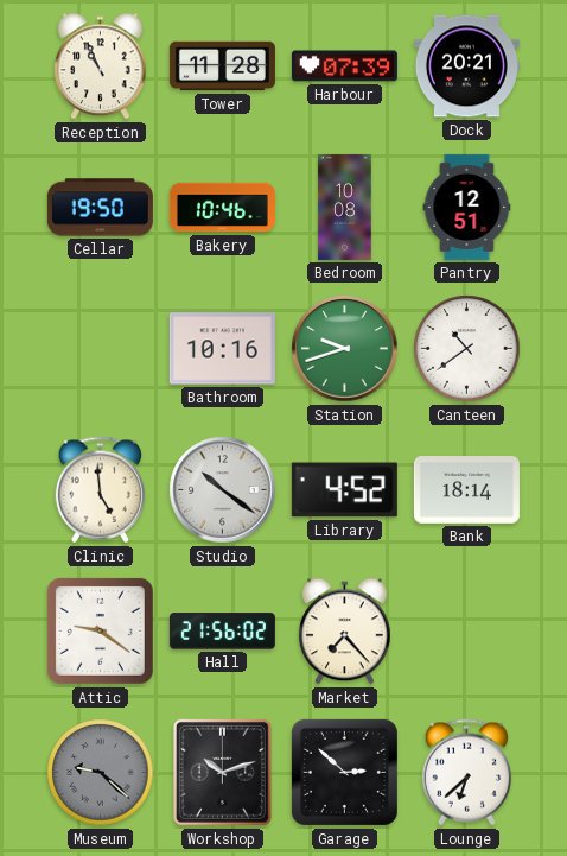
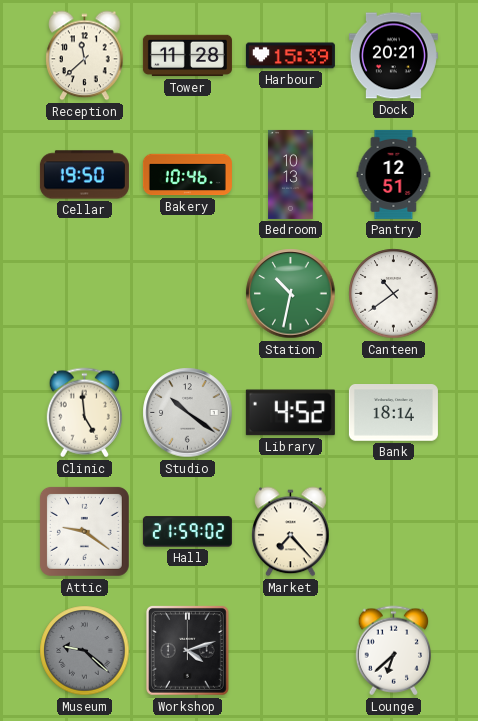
Reception: 10:56 -> 11:38
Harbour: 07:39 -> 15:39
Bedroom: 10:08 -> 10:13
Bathroom: 10:16 -> none
Station: 9:42 -> 10:32
Hall: 21:56 -> 21:59
Workshop: 10:12 -> 4:12
Garage: 2:52 -> none
